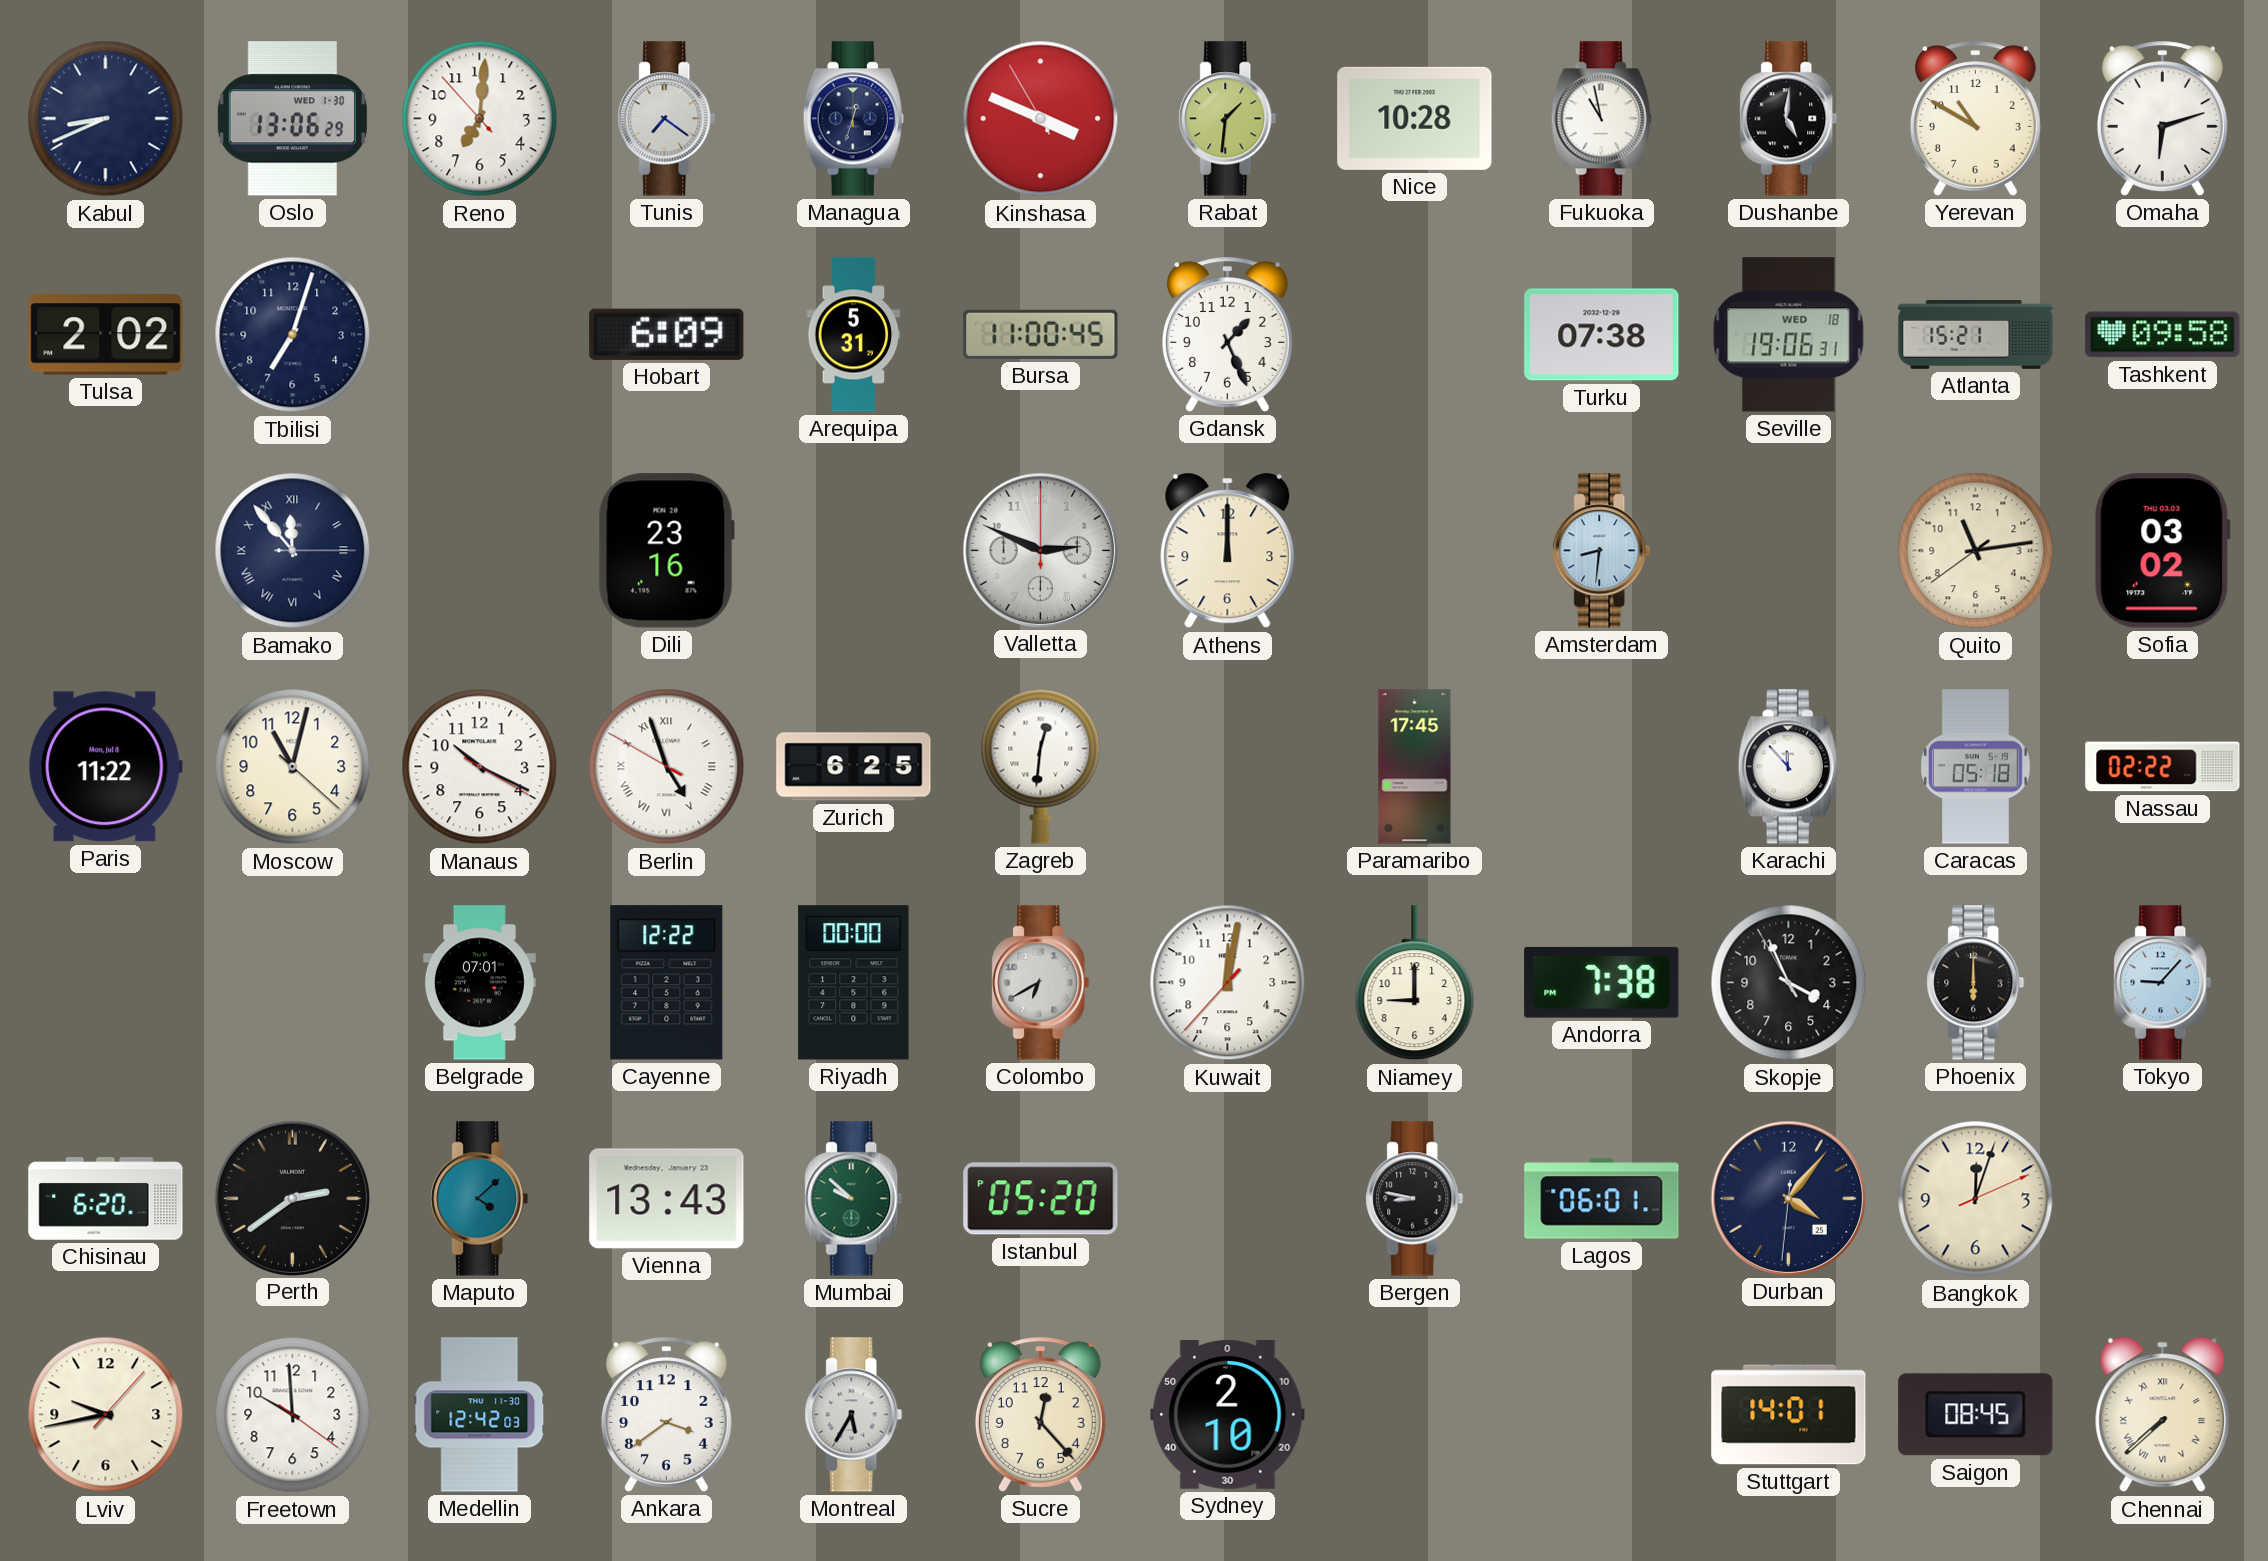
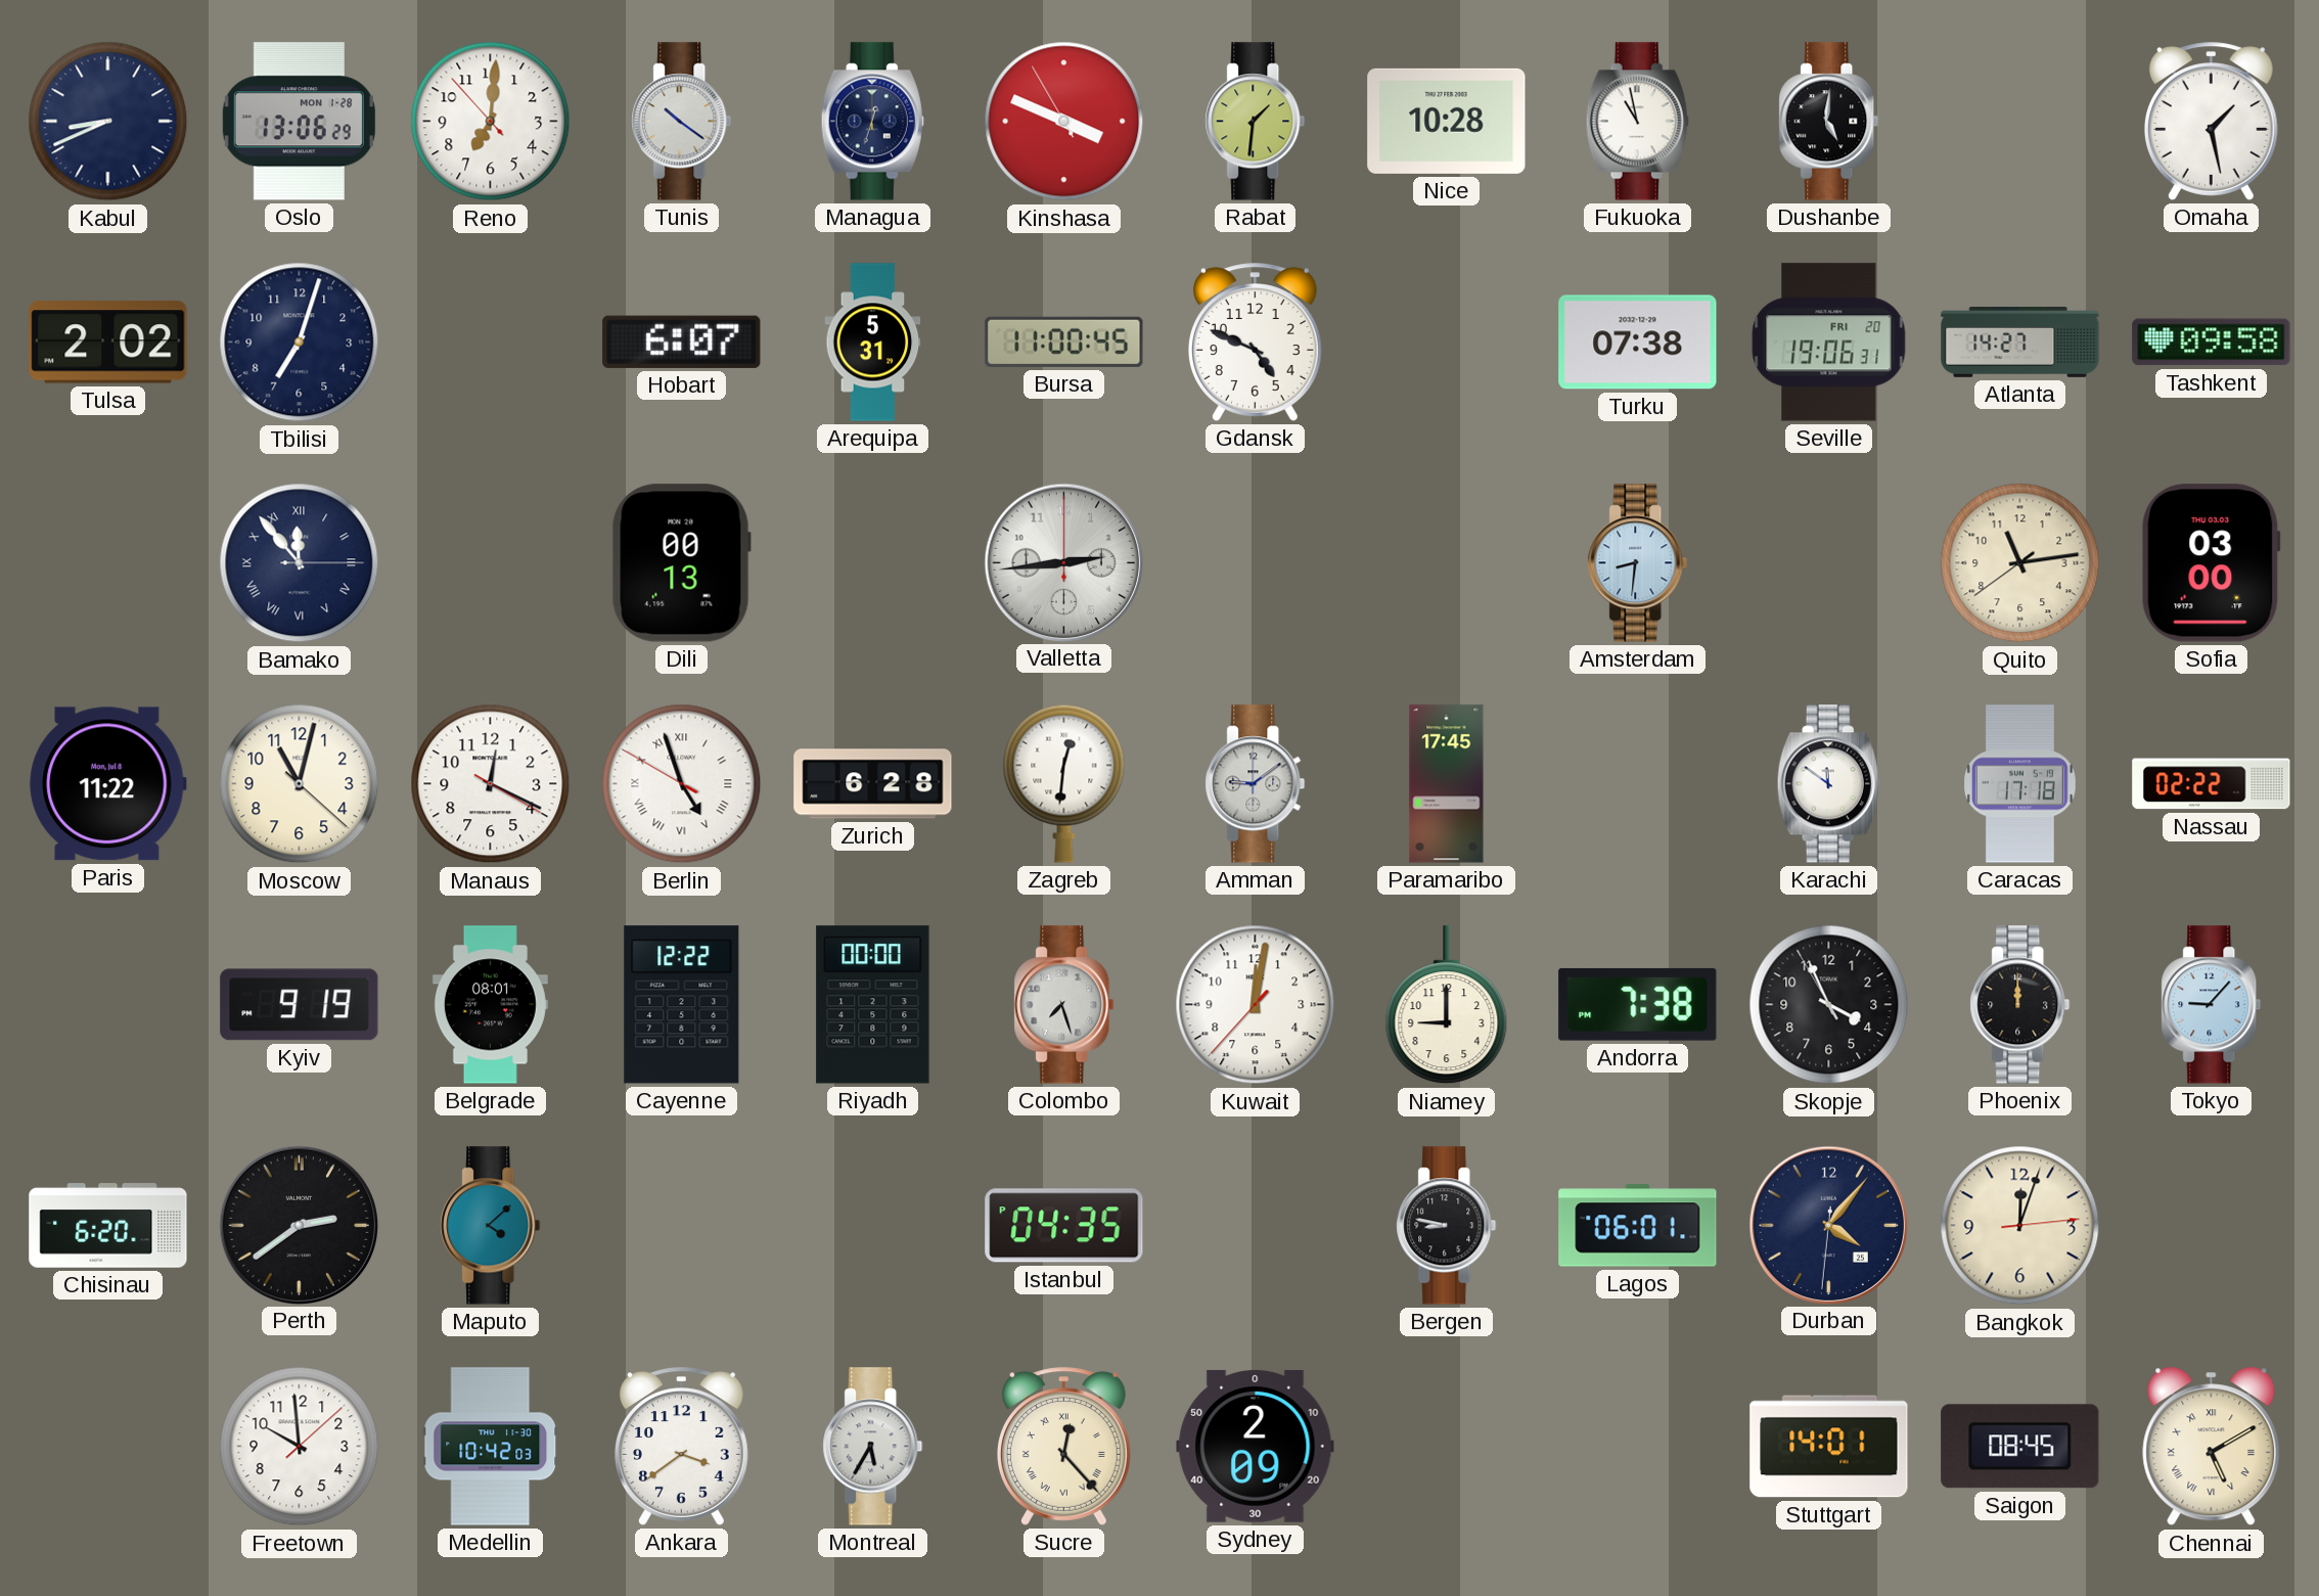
Oslo date: WED 1-30 -> MON 1-28
Tunis: 7:21 -> 10:21
Yerevan: 10:50 -> none
Omaha: 6:12 -> 1:28
Hobart: 6:09 -> 6:07
Gdansk: 1:26 -> 4:49
Seville date: WED 18 -> FRI 20
Atlanta: 15:21 -> 14:27
Dili: 23:16 -> 00:13
Valletta: 2:49 -> 2:44
Athens: 12:00 -> none
Sofia: 03:02 -> 03:00
Manaus: 10:19 -> 12:19
Zurich: 6:25 -> 6:28
Amman: none -> 9:09
Karachi: 11:53 -> 11:51
Caracas: 05:18 -> 17:18
Kyiv: none -> 9:19
Belgrade: 07:01 -> 08:01
Colombo: 6:40 -> 7:27
Phoenix: 6:00 -> 12:00
Vienna: 13:43 -> none
Mumbai: 9:52 -> none
Istanbul: 05:20 -> 04:35
Bangkok: 12:03:11 -> 12:03:14
Lviv: 9:43 -> none
Freetown: 9:59:21 -> 9:59:08
Medellin: 12:42 -> 10:42
Sucre numerals: Arabic -> Roman
Sydney: 2:10 -> 2:09
Chennai: 7:38 -> 5:10
